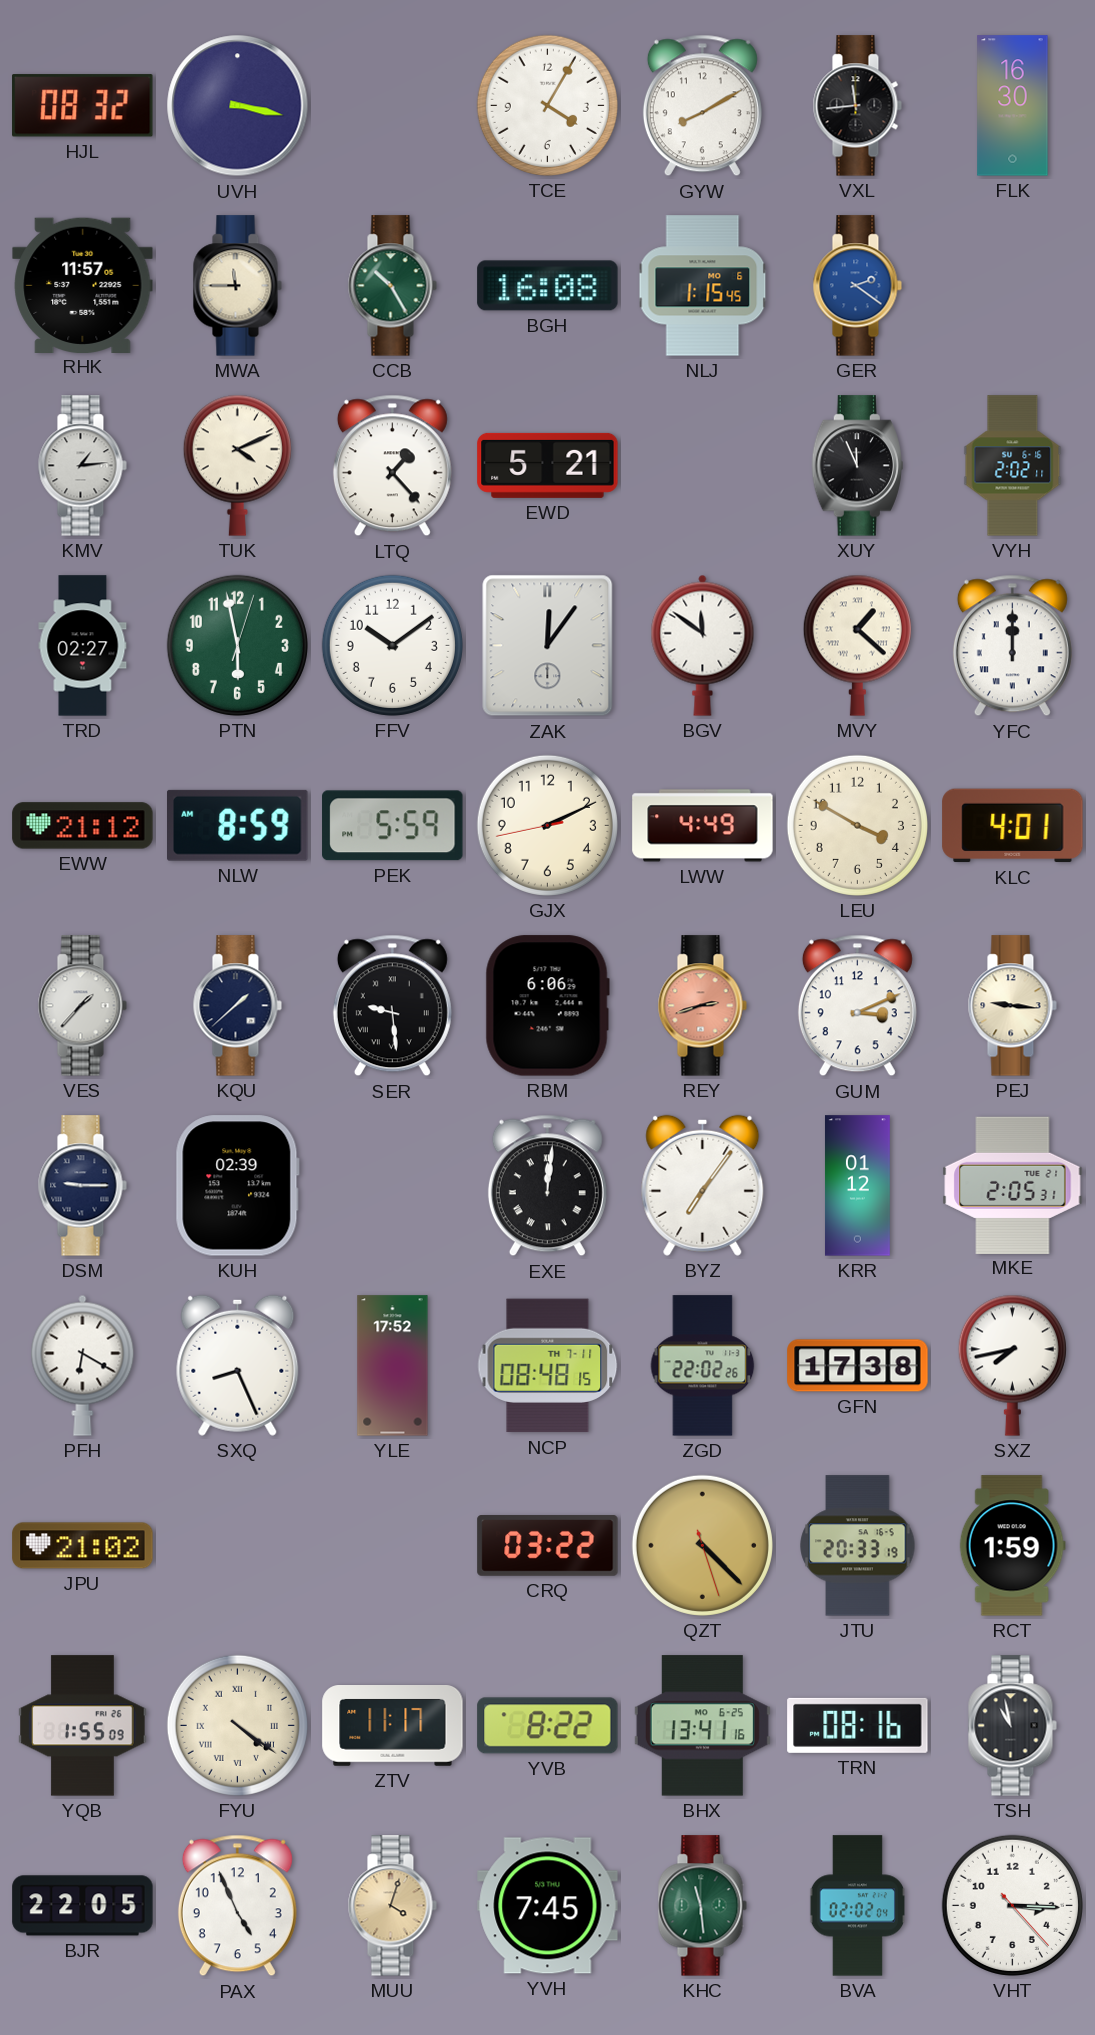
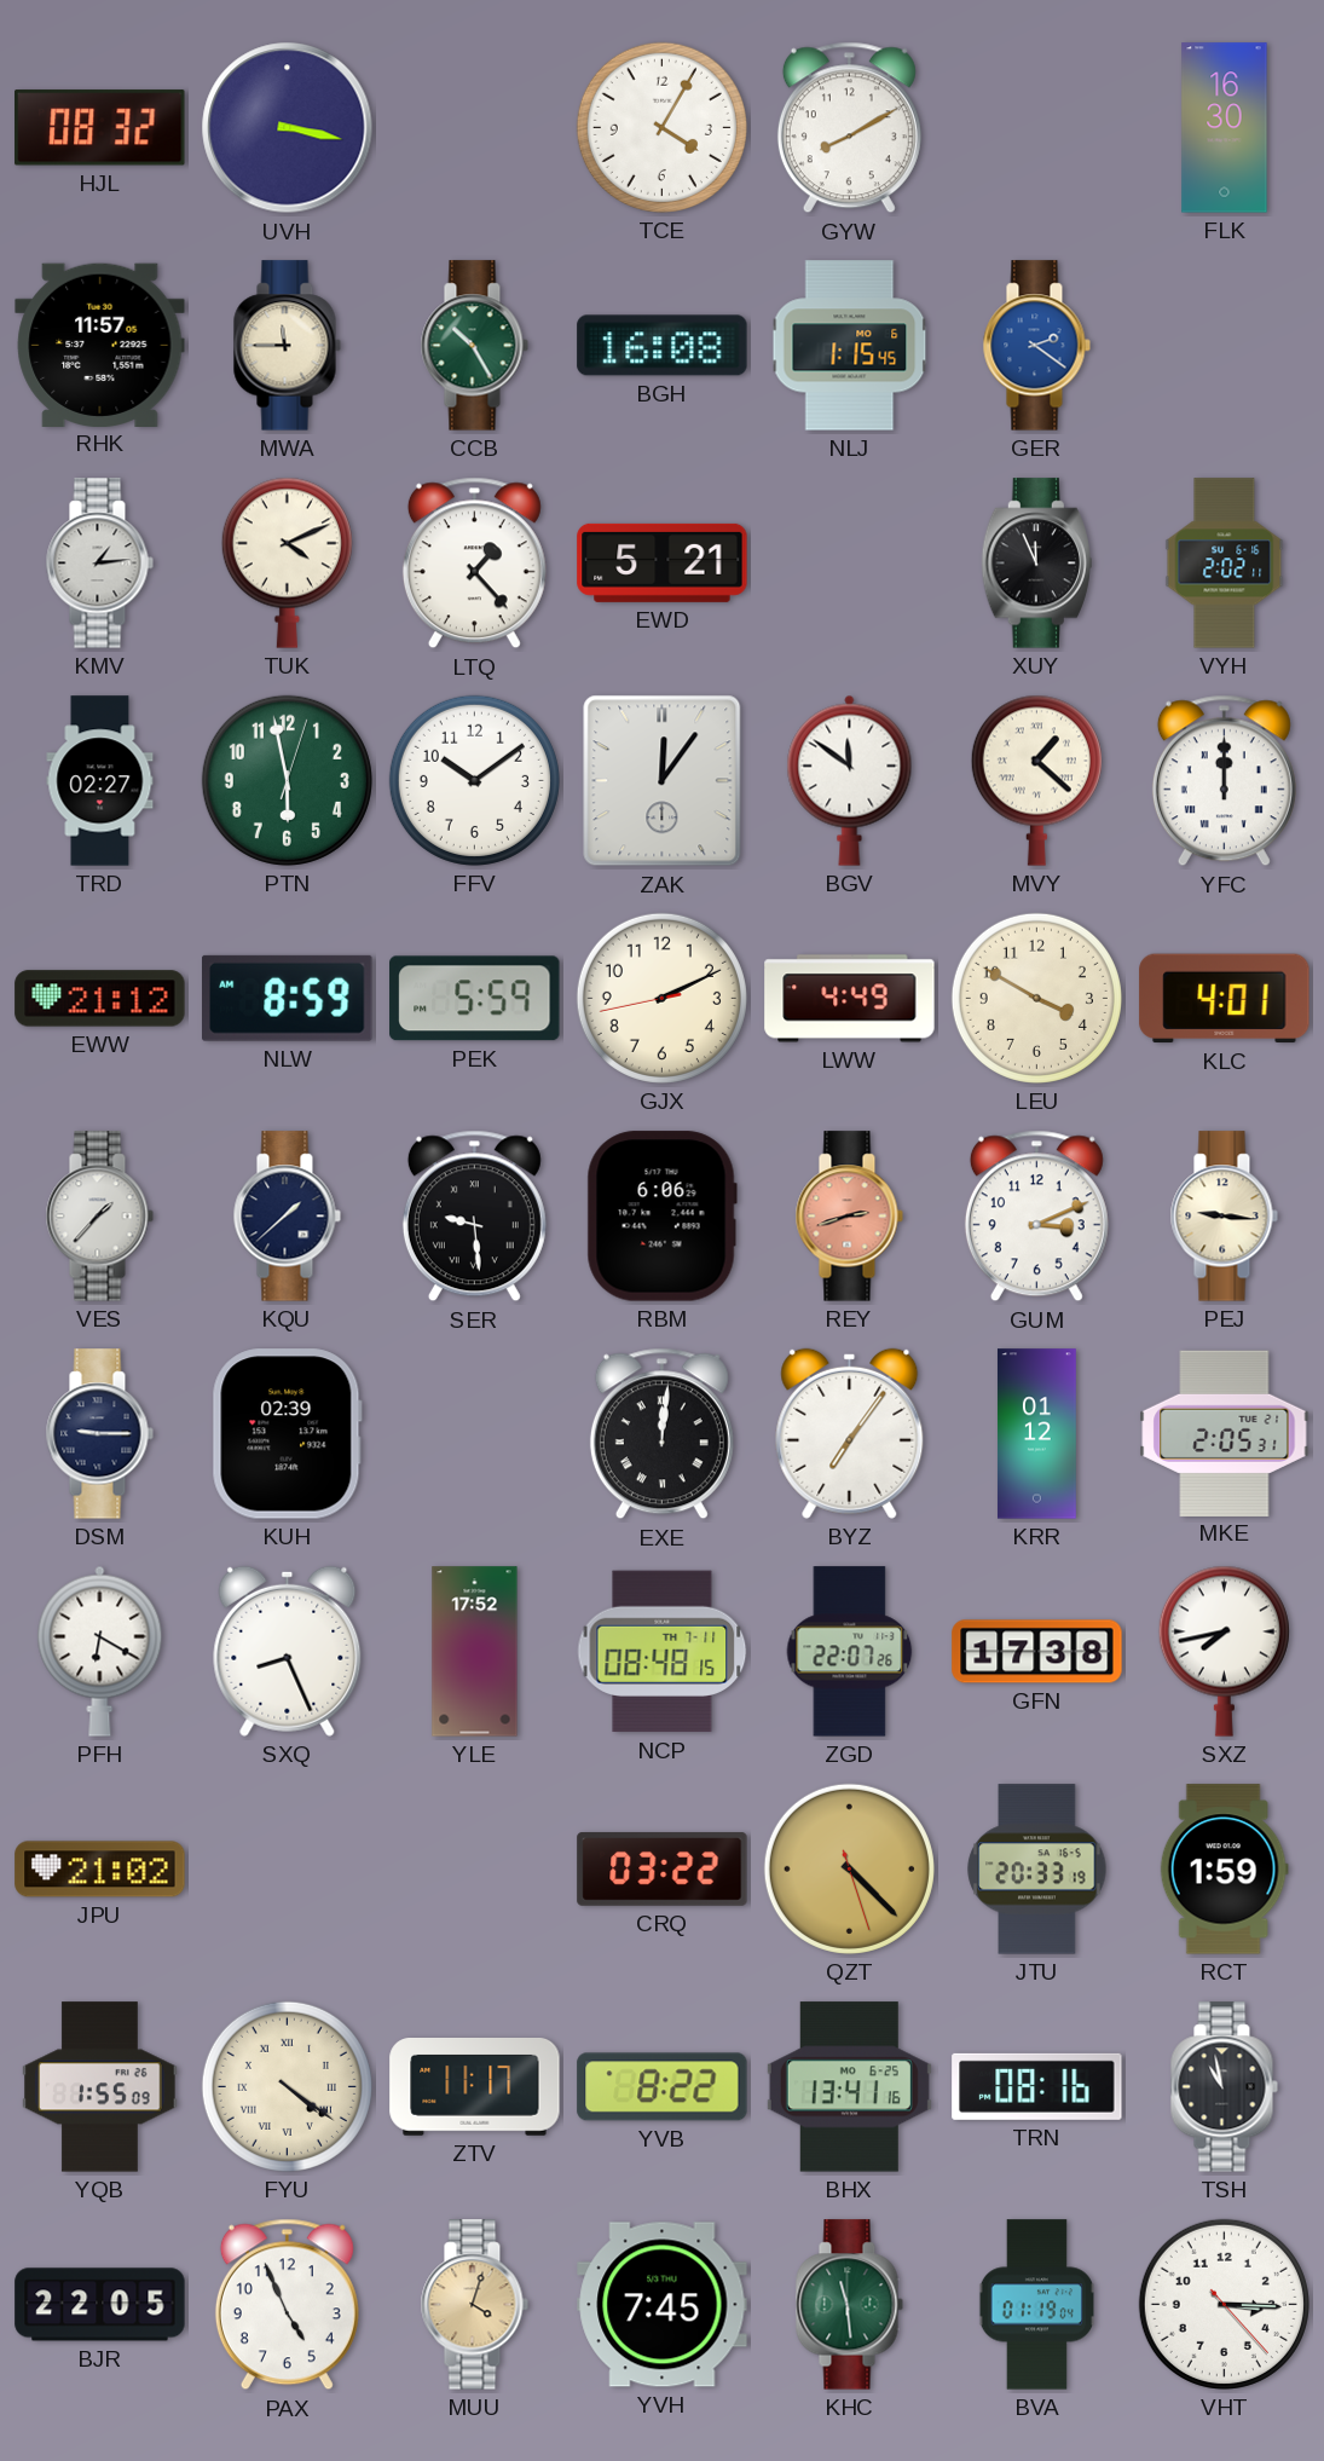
VXL: 11:44 -> none
ZGD: 22:02 -> 22:07
BVA: 02:02 -> 01:19
